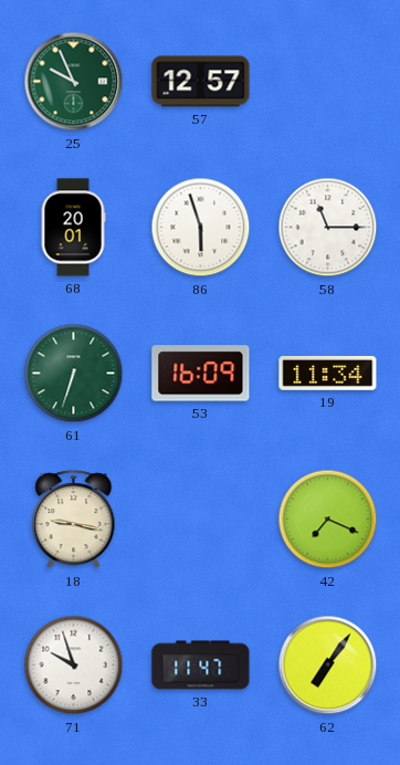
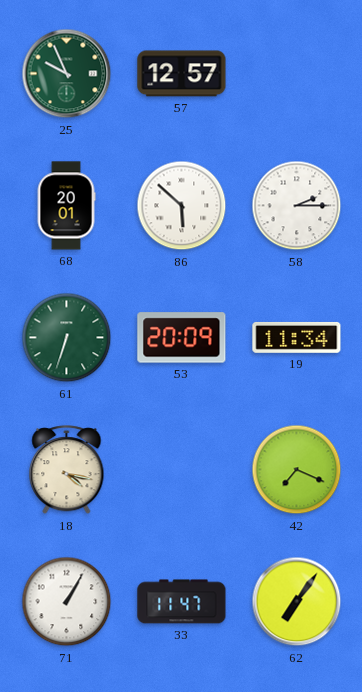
86: 5:57 -> 5:52
58: 11:15 -> 2:15
53: 16:09 -> 20:09
18: 9:17 -> 4:17
71: 9:57 -> 1:05
